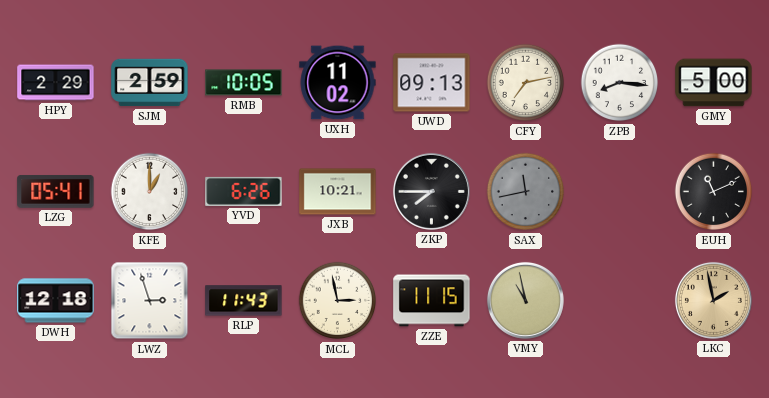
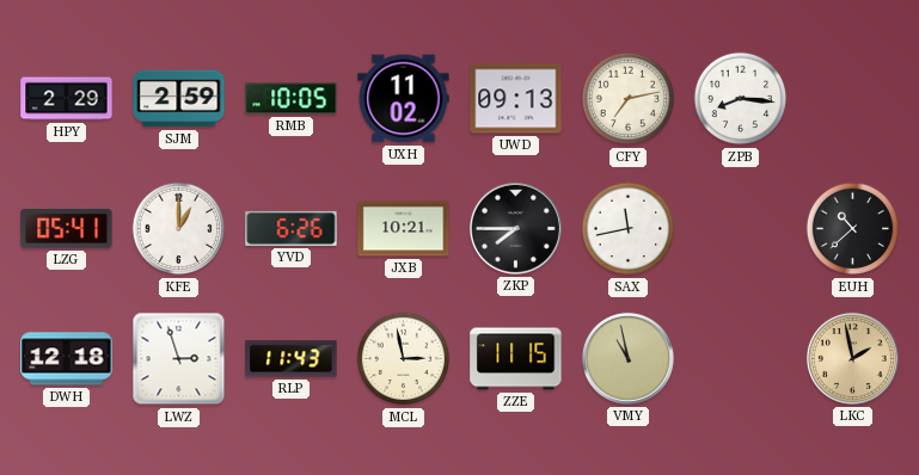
GMY: 5:00 -> none
SAX dial: grey -> white
EUH: 11:11 -> 10:38
